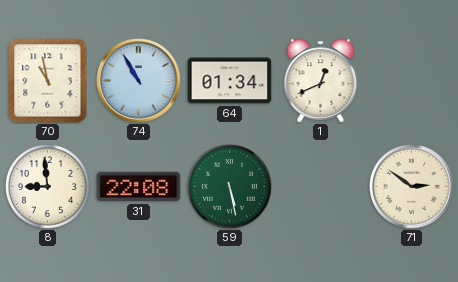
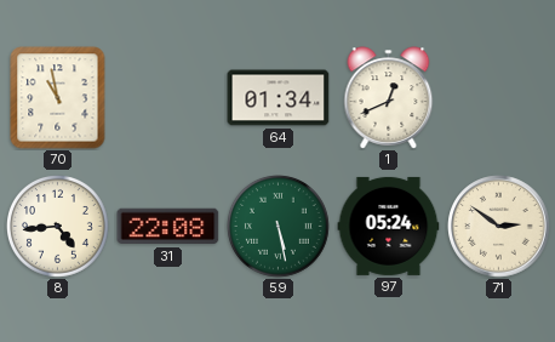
74: 10:55 -> none
8: 8:59 -> 4:44
97: none -> 05:24
